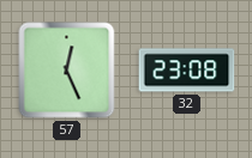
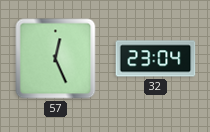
32: 23:08 -> 23:04
